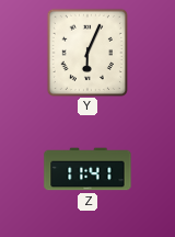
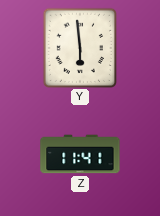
Y: 6:04 -> 5:59
